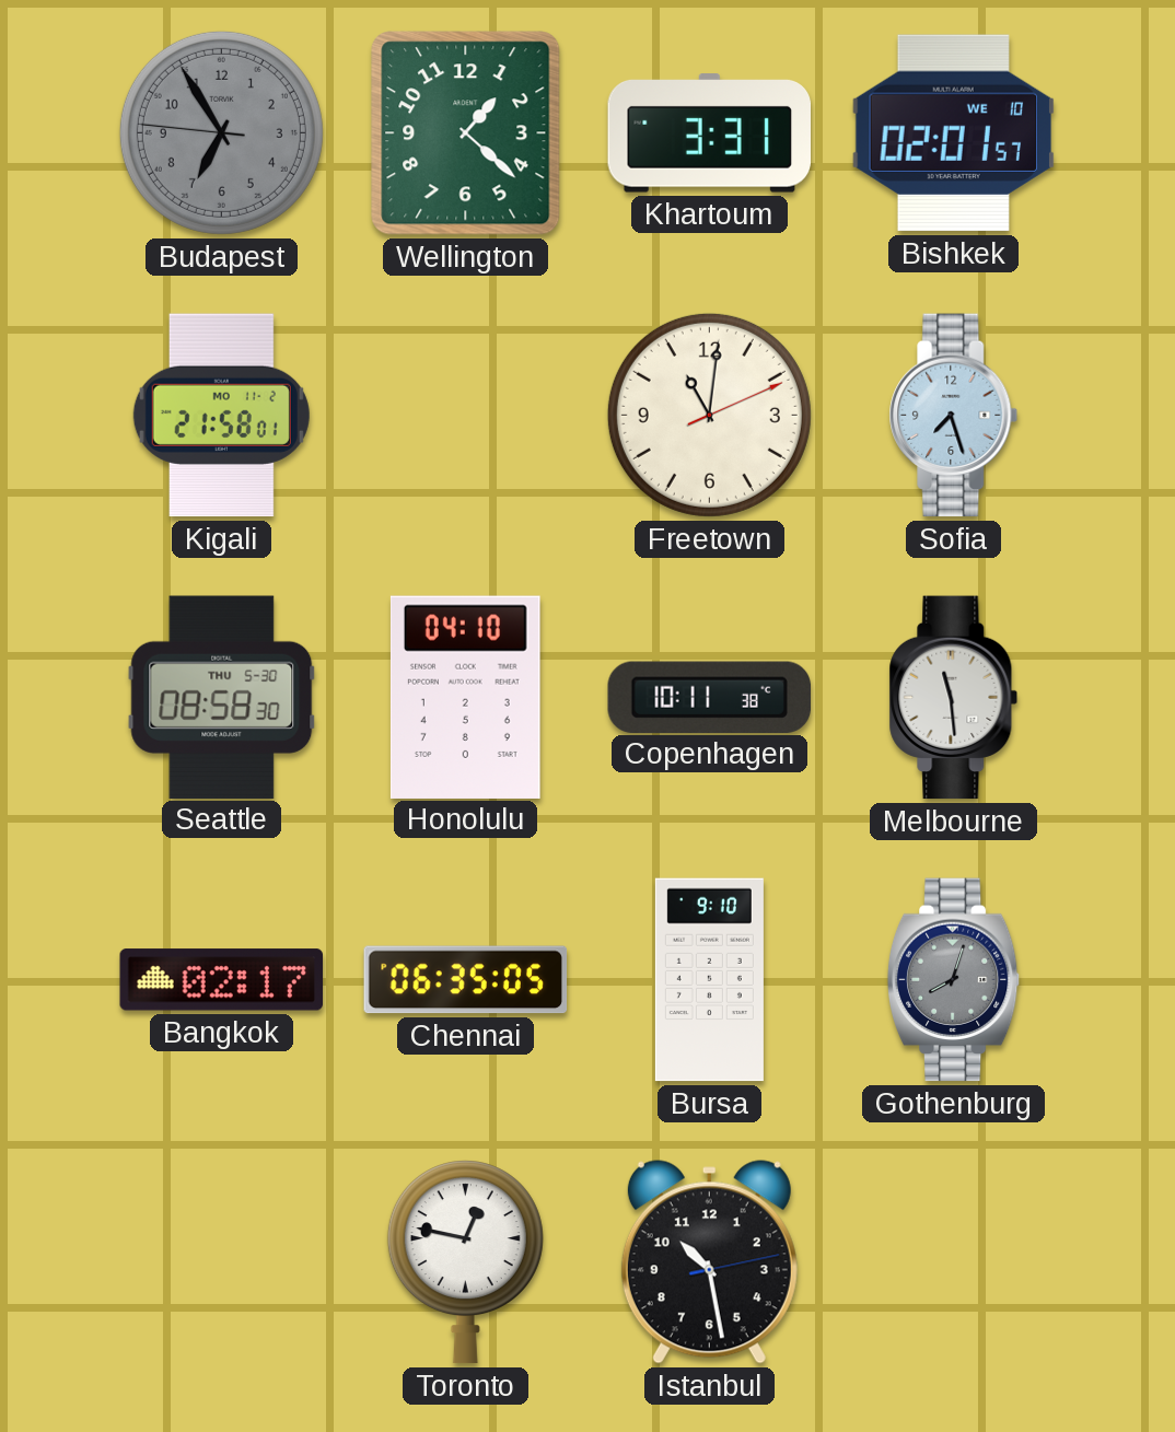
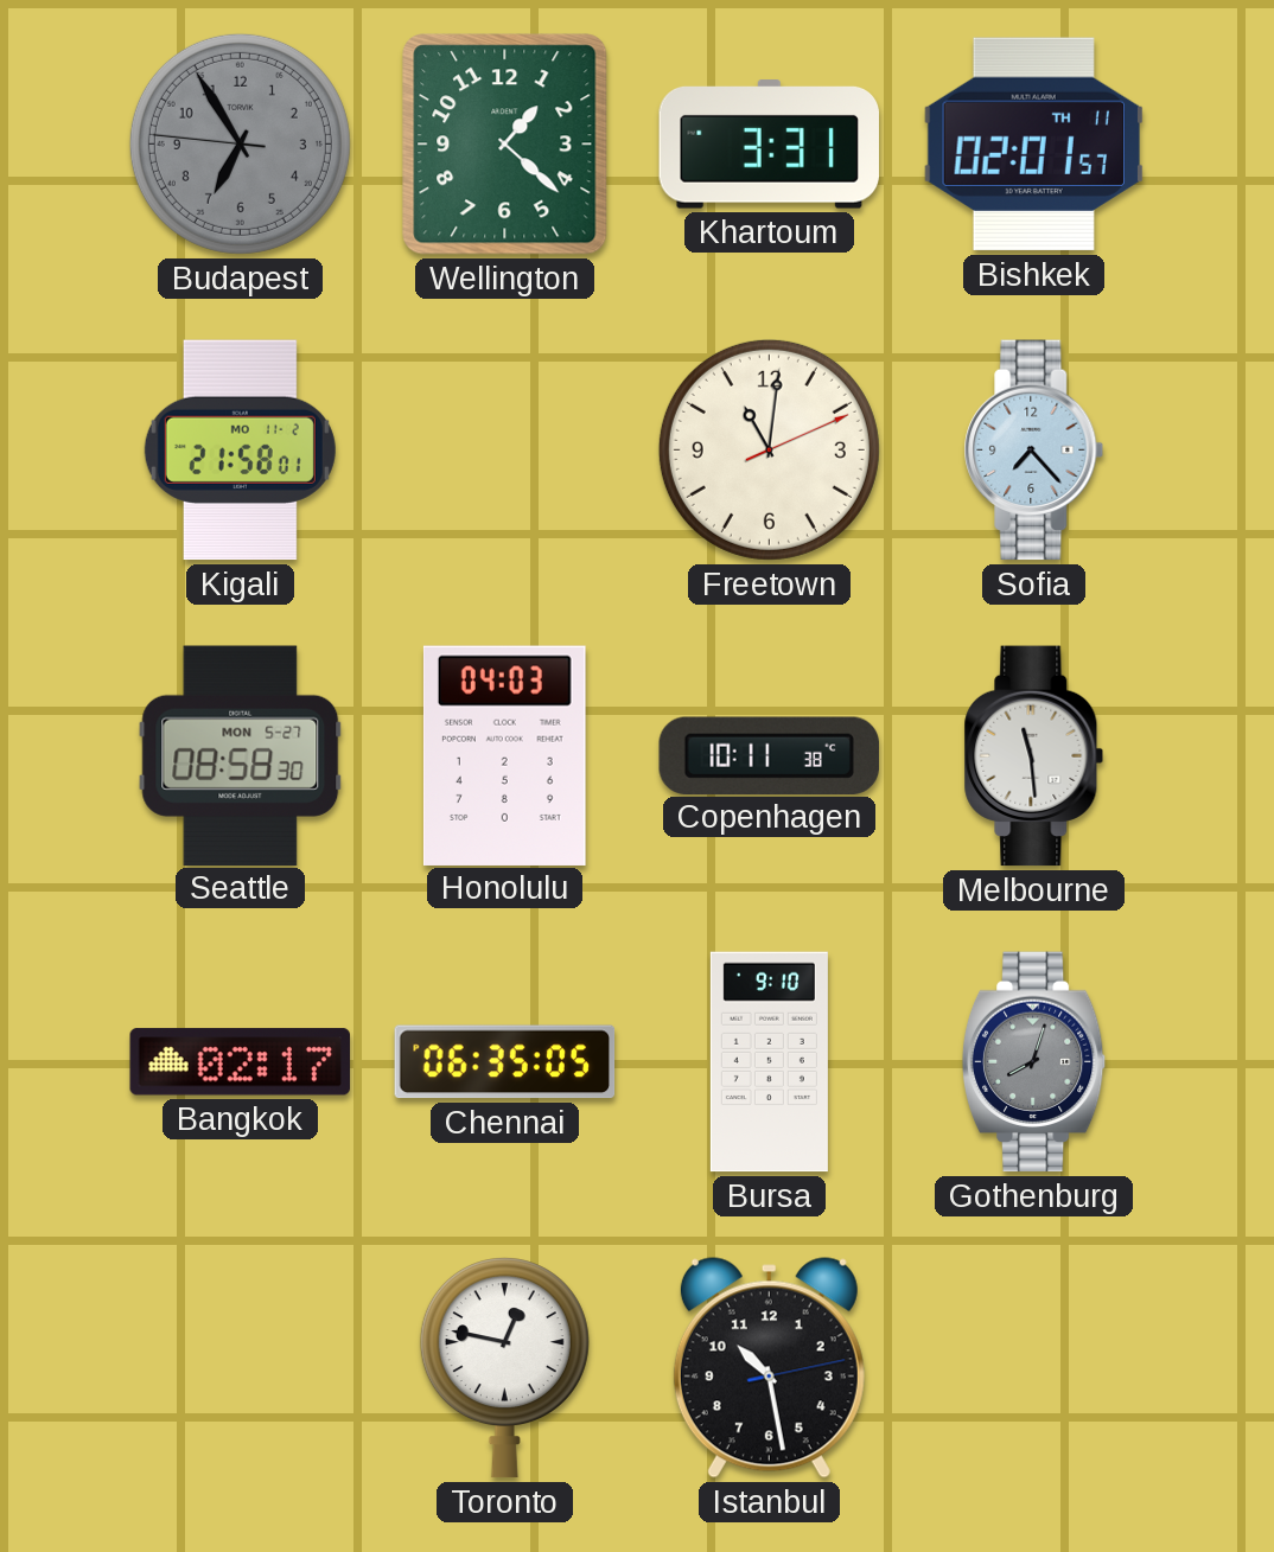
Bishkek date: WE 10 -> TH 11
Sofia: 7:27 -> 7:23
Seattle date: THU 5-30 -> MON 5-27
Honolulu: 04:10 -> 04:03
